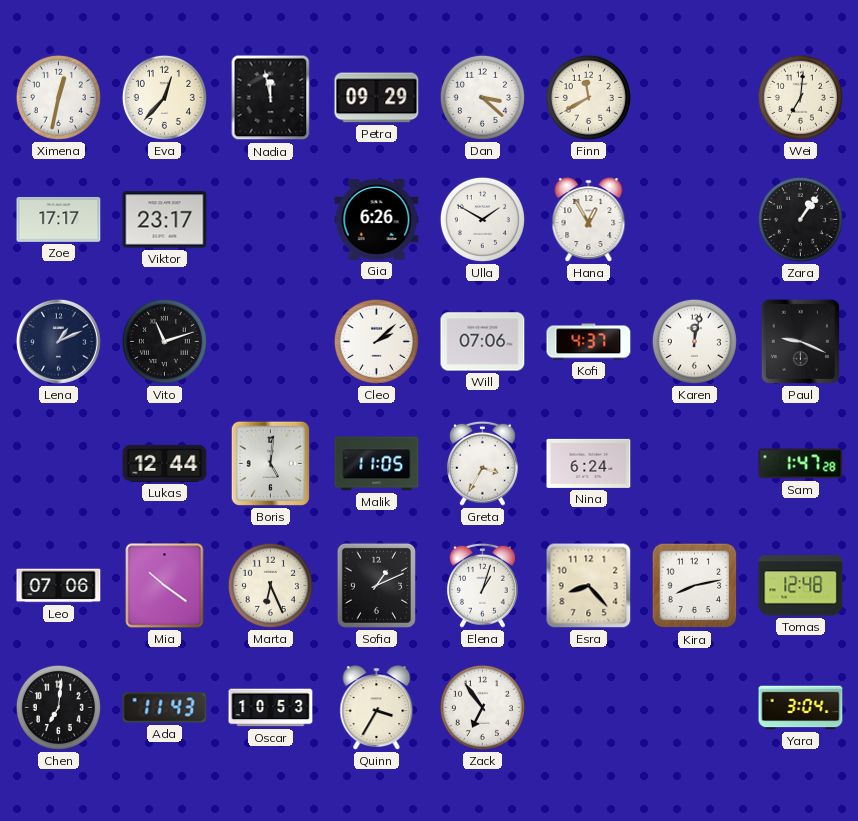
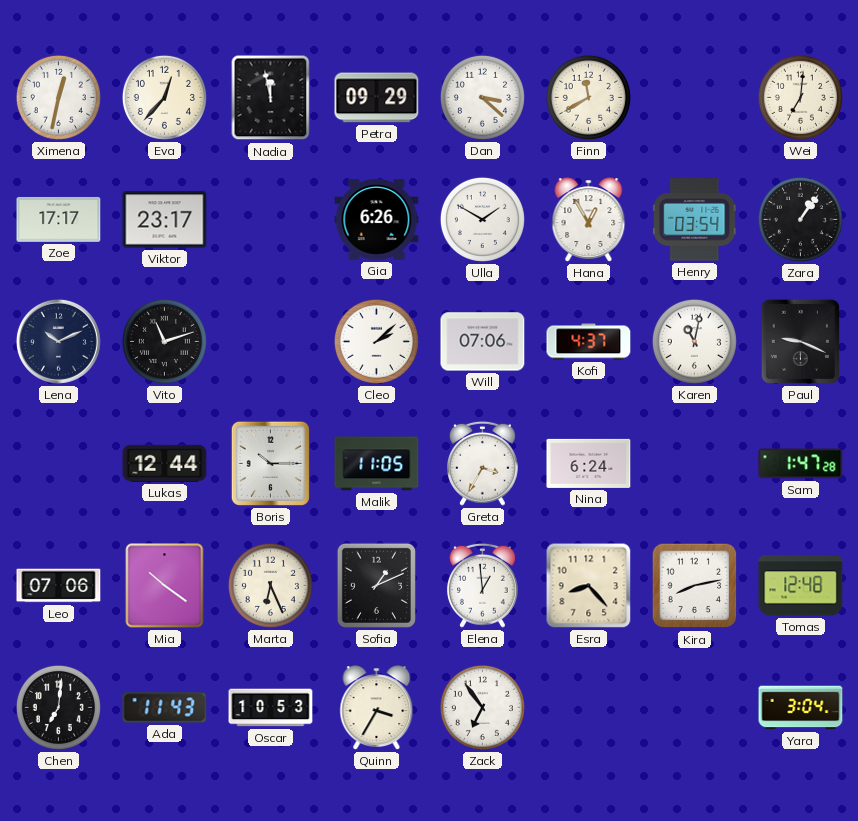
Henry: none -> 03:54
Lena: 1:11 -> 10:11
Karen: 12:02 -> 11:02
Boris: 5:01 -> 10:15
Elena: 1:03 -> 12:59
